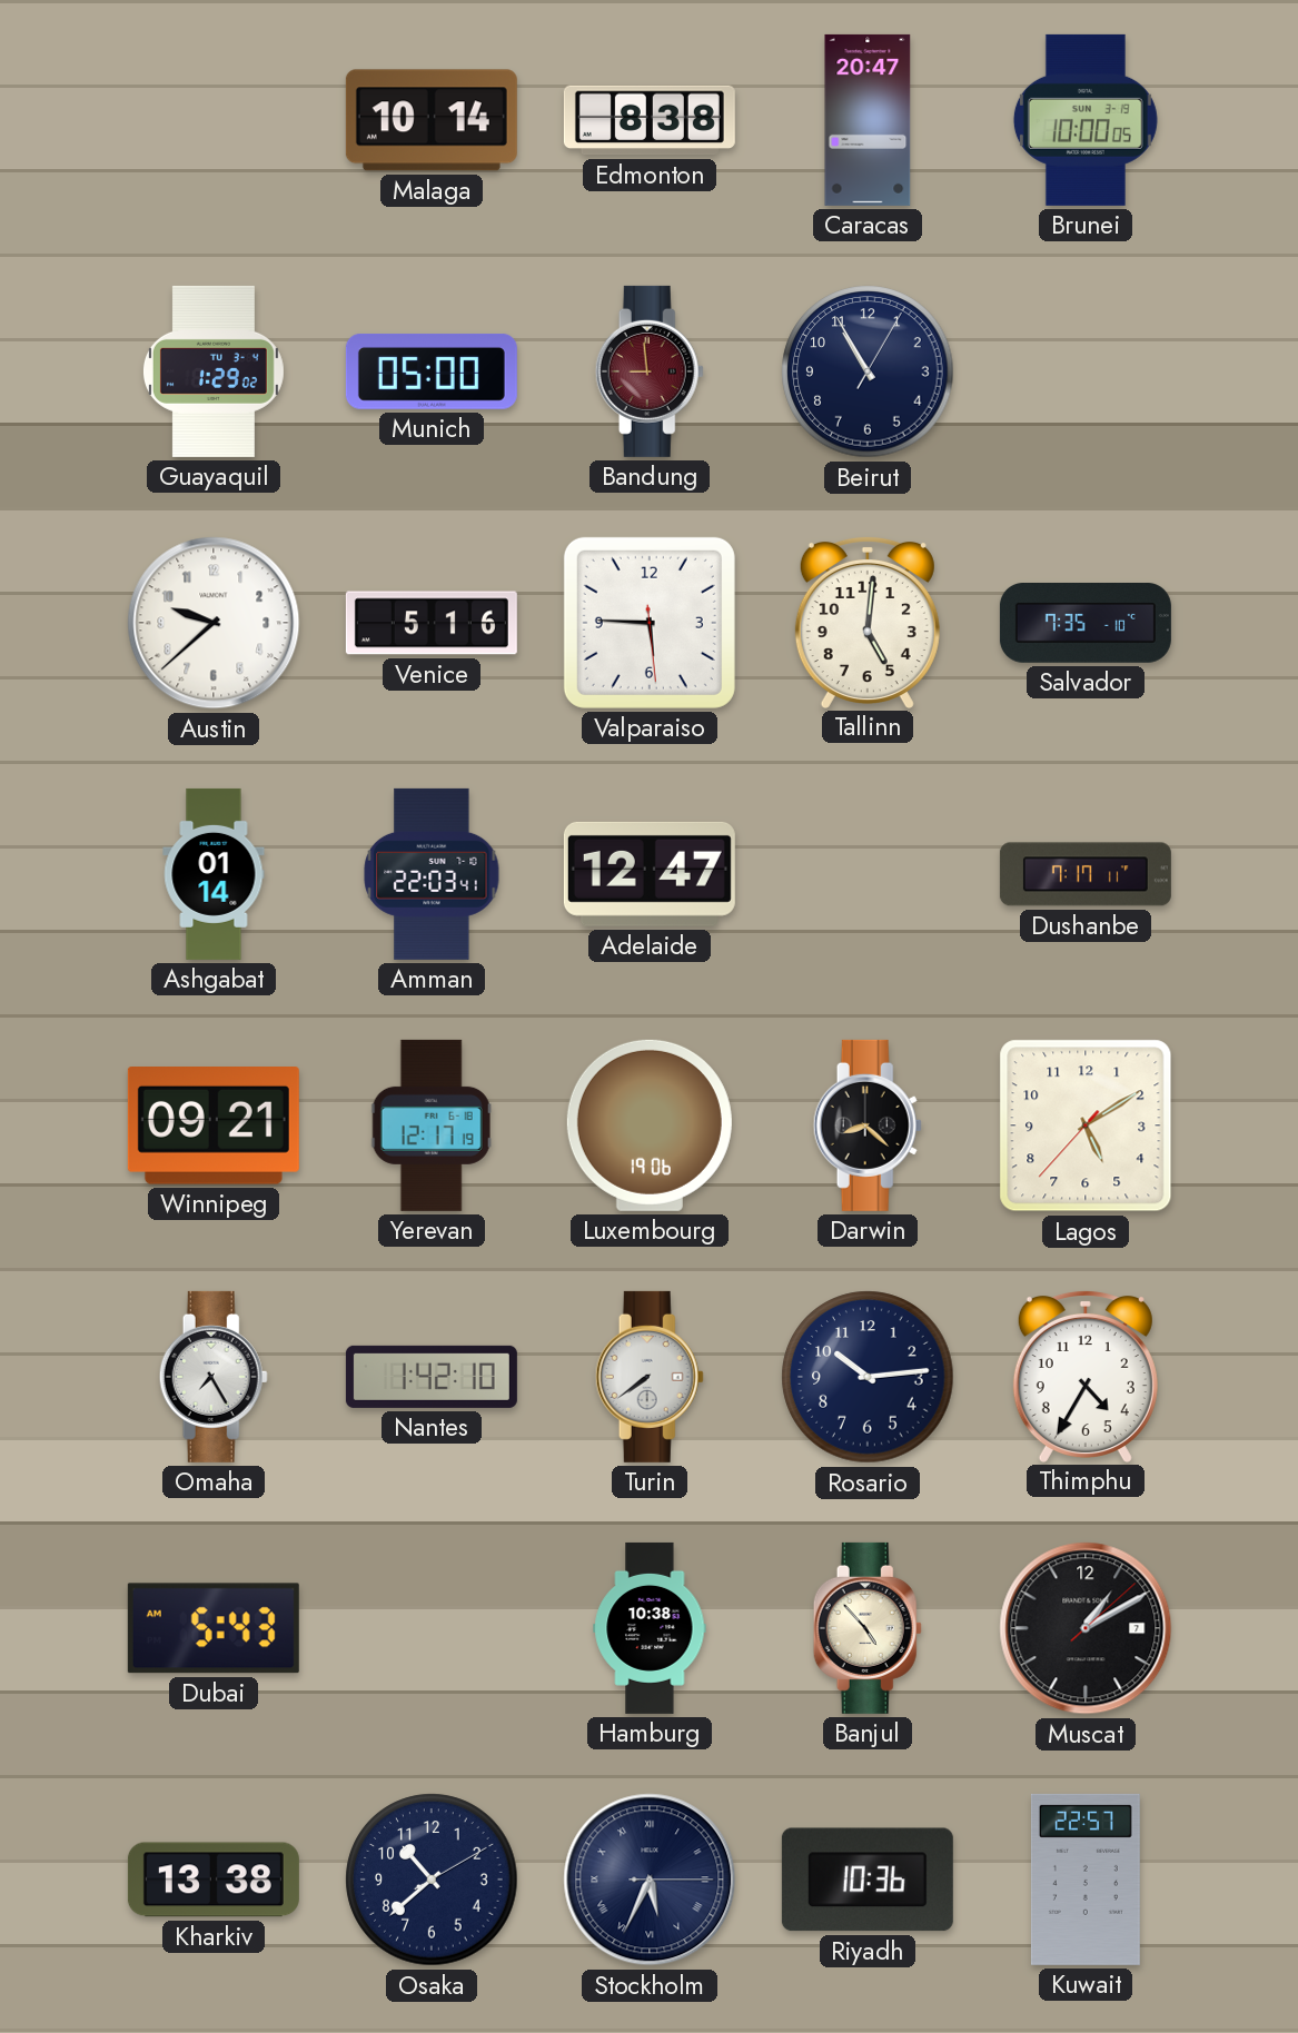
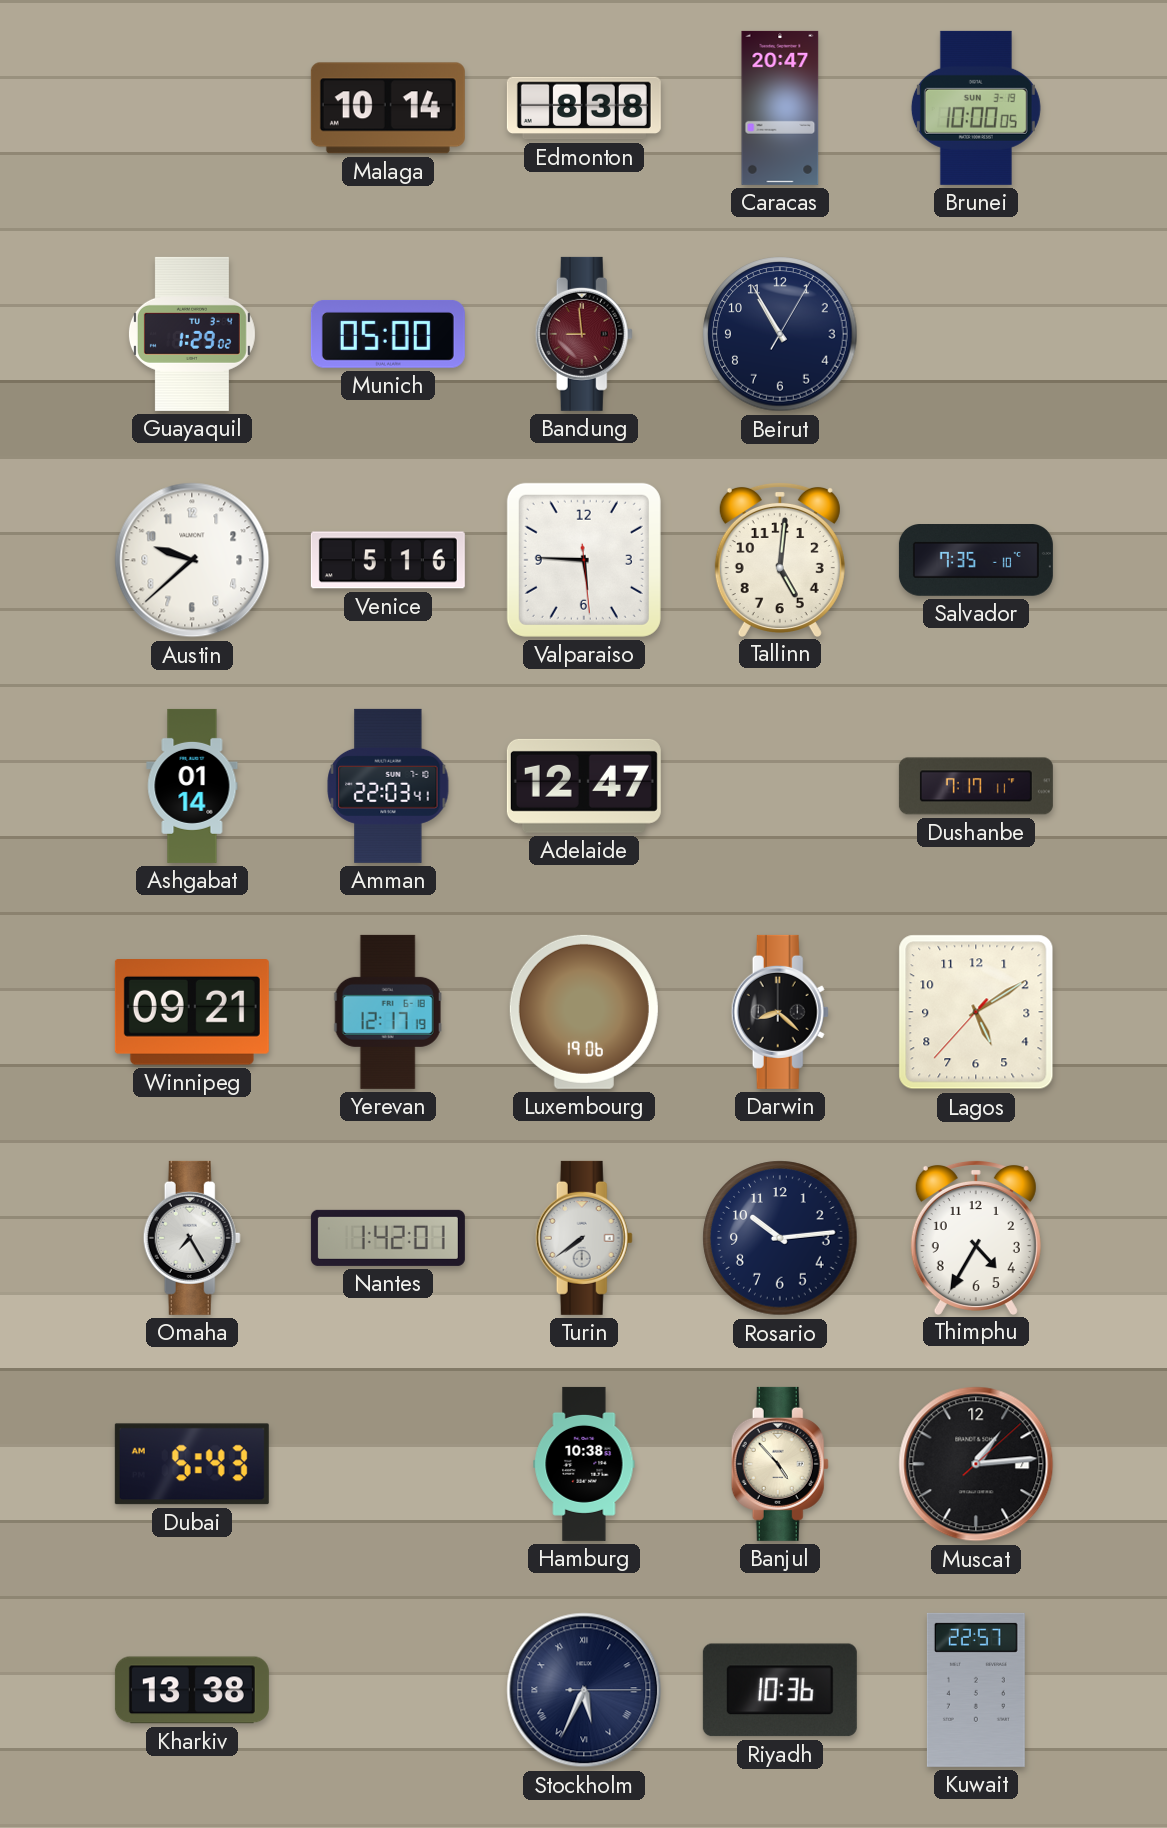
Nantes: 1:42:10 -> 1:42:01
Muscat: 1:10 -> 1:14
Osaka: 10:38 -> none
